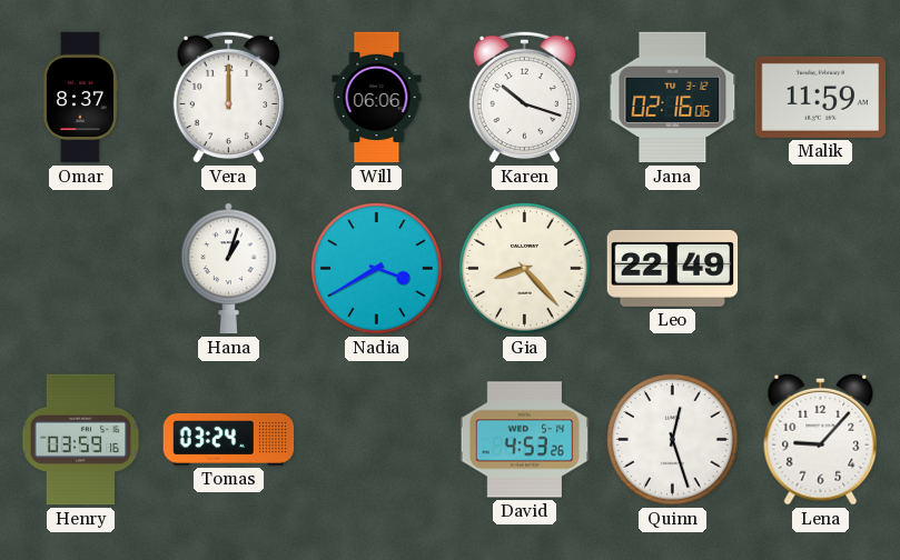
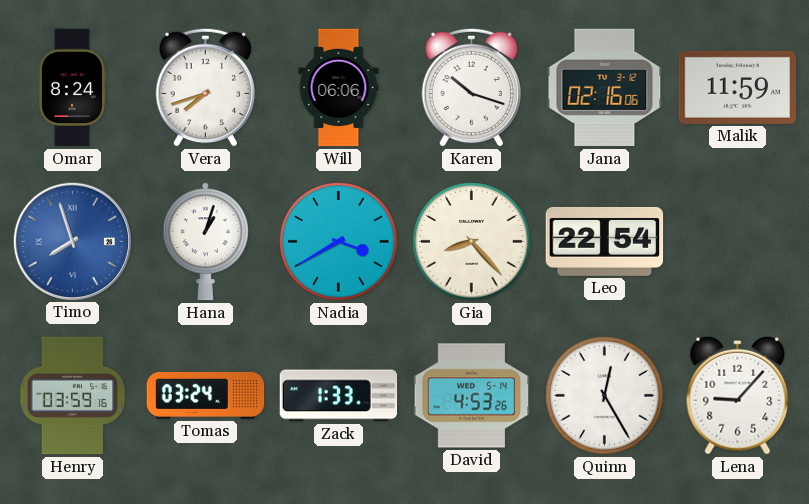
Omar: 8:37 -> 8:24
Vera: 12:00 -> 7:42
Timo: none -> 7:57
Leo: 22:49 -> 22:54
Zack: none -> 1:33
Quinn: 12:27 -> 12:25
